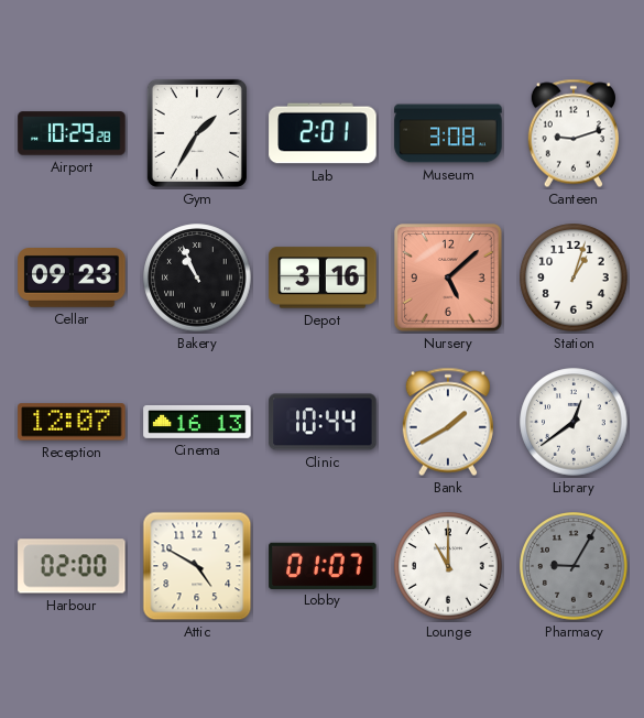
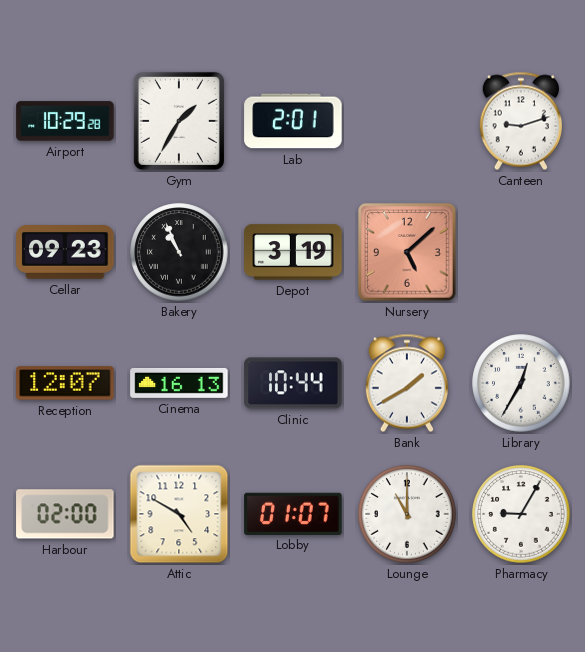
Museum: 3:08 -> none
Depot: 3:16 -> 3:19
Station: 1:03 -> none
Library: 12:39 -> 12:35
Pharmacy dial: grey -> white
